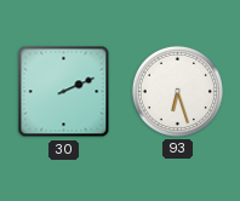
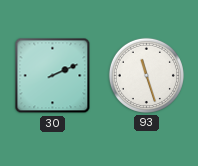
93: 6:27 -> 11:27
